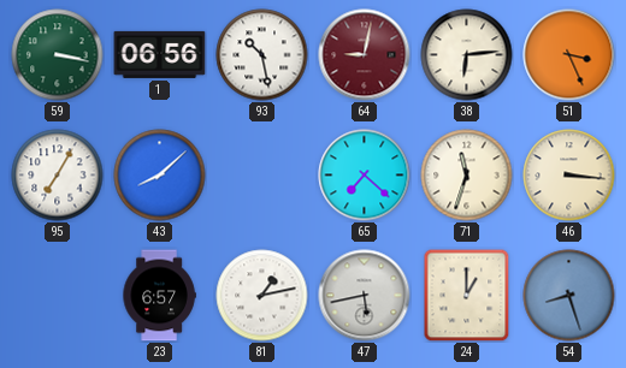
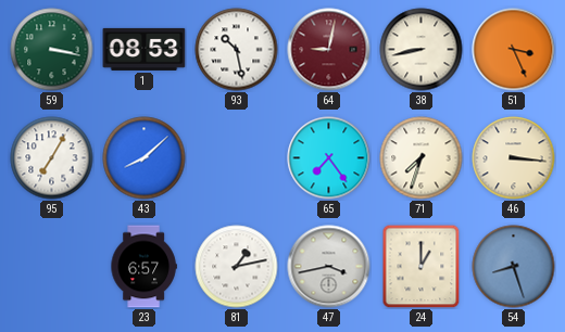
1: 06:56 -> 08:53
38: 6:14 -> 8:43
65: 7:22 -> 7:24
71: 11:33 -> 7:33
47: 5:43 -> 3:43
